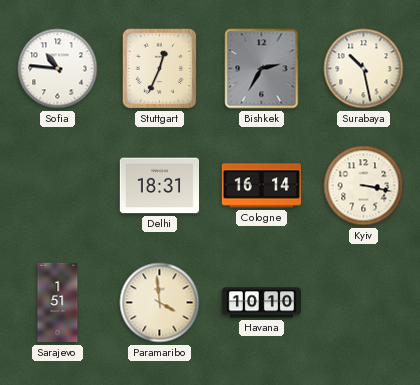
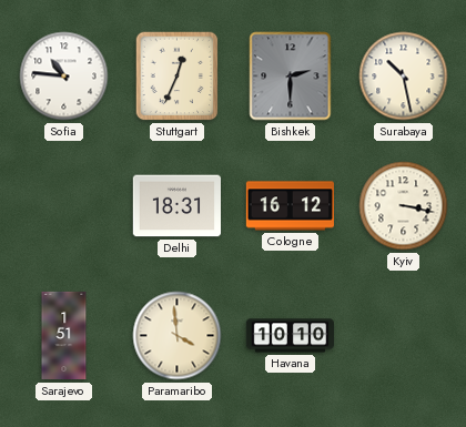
Bishkek: 2:35 -> 2:30
Cologne: 16:14 -> 16:12
